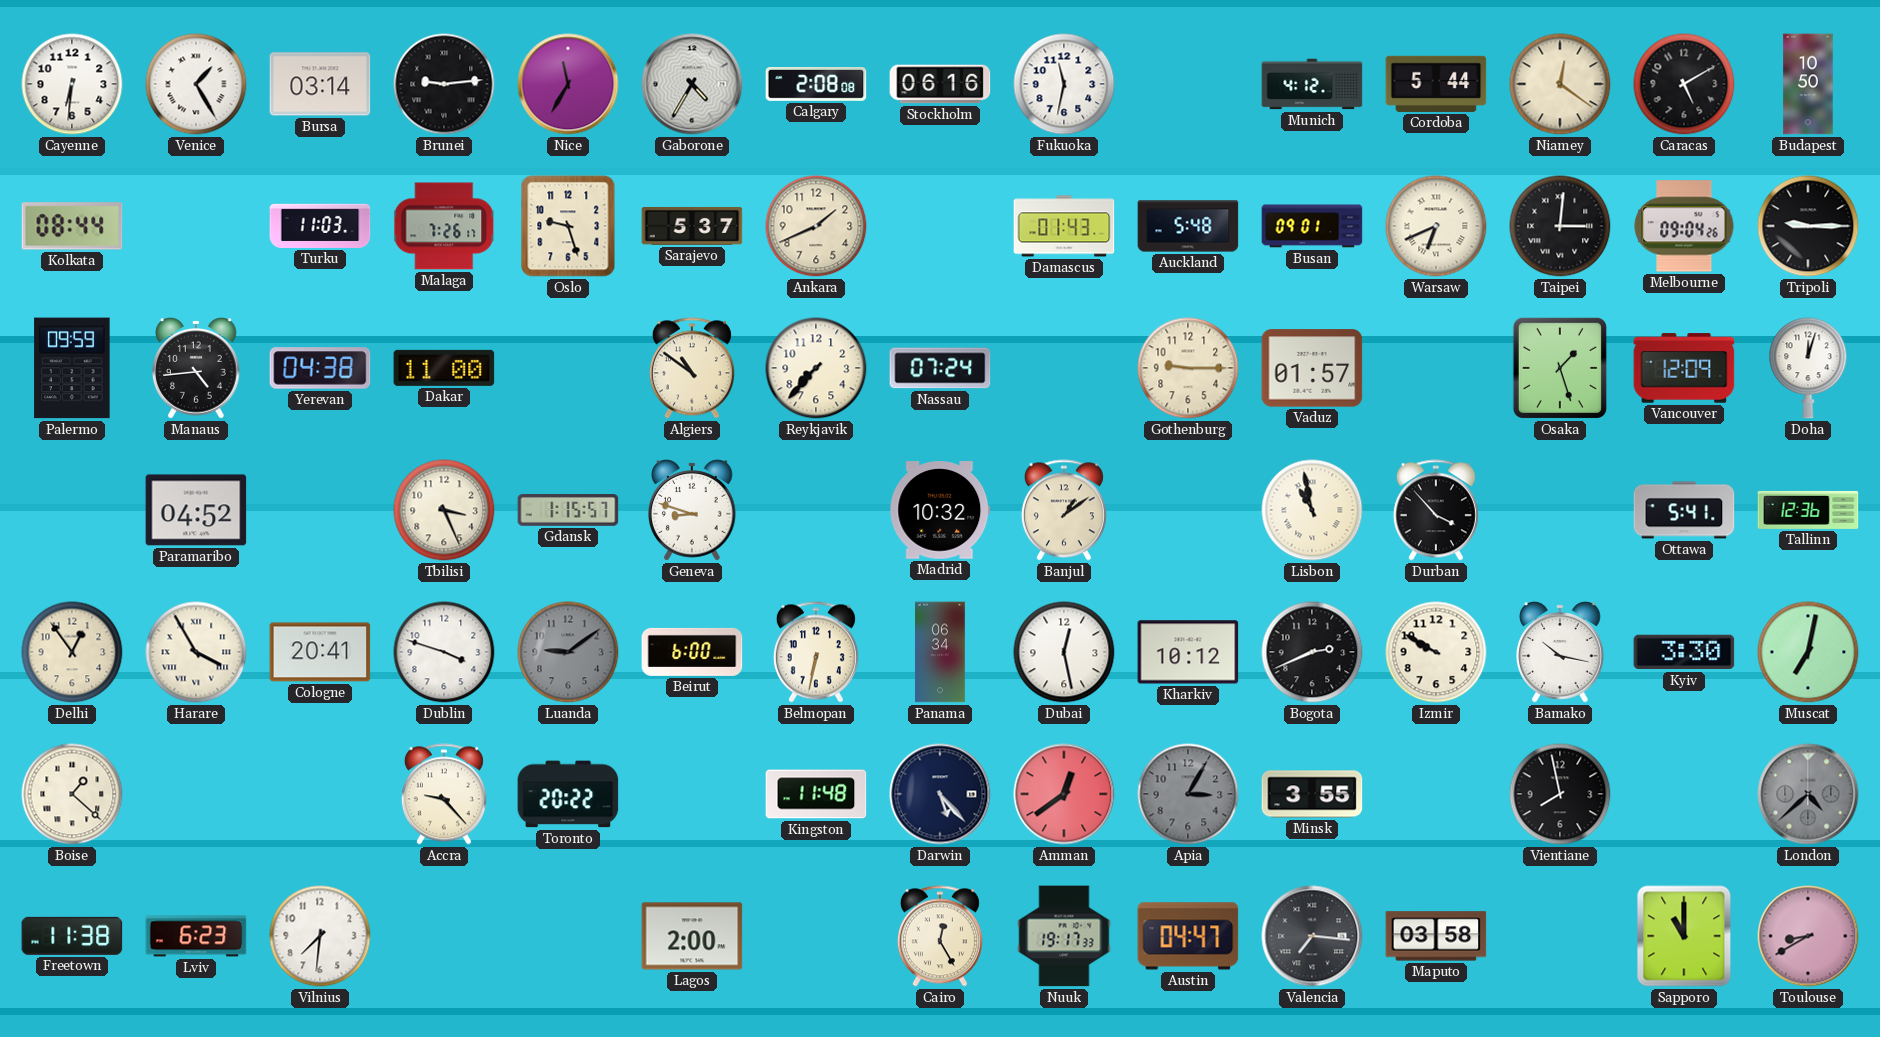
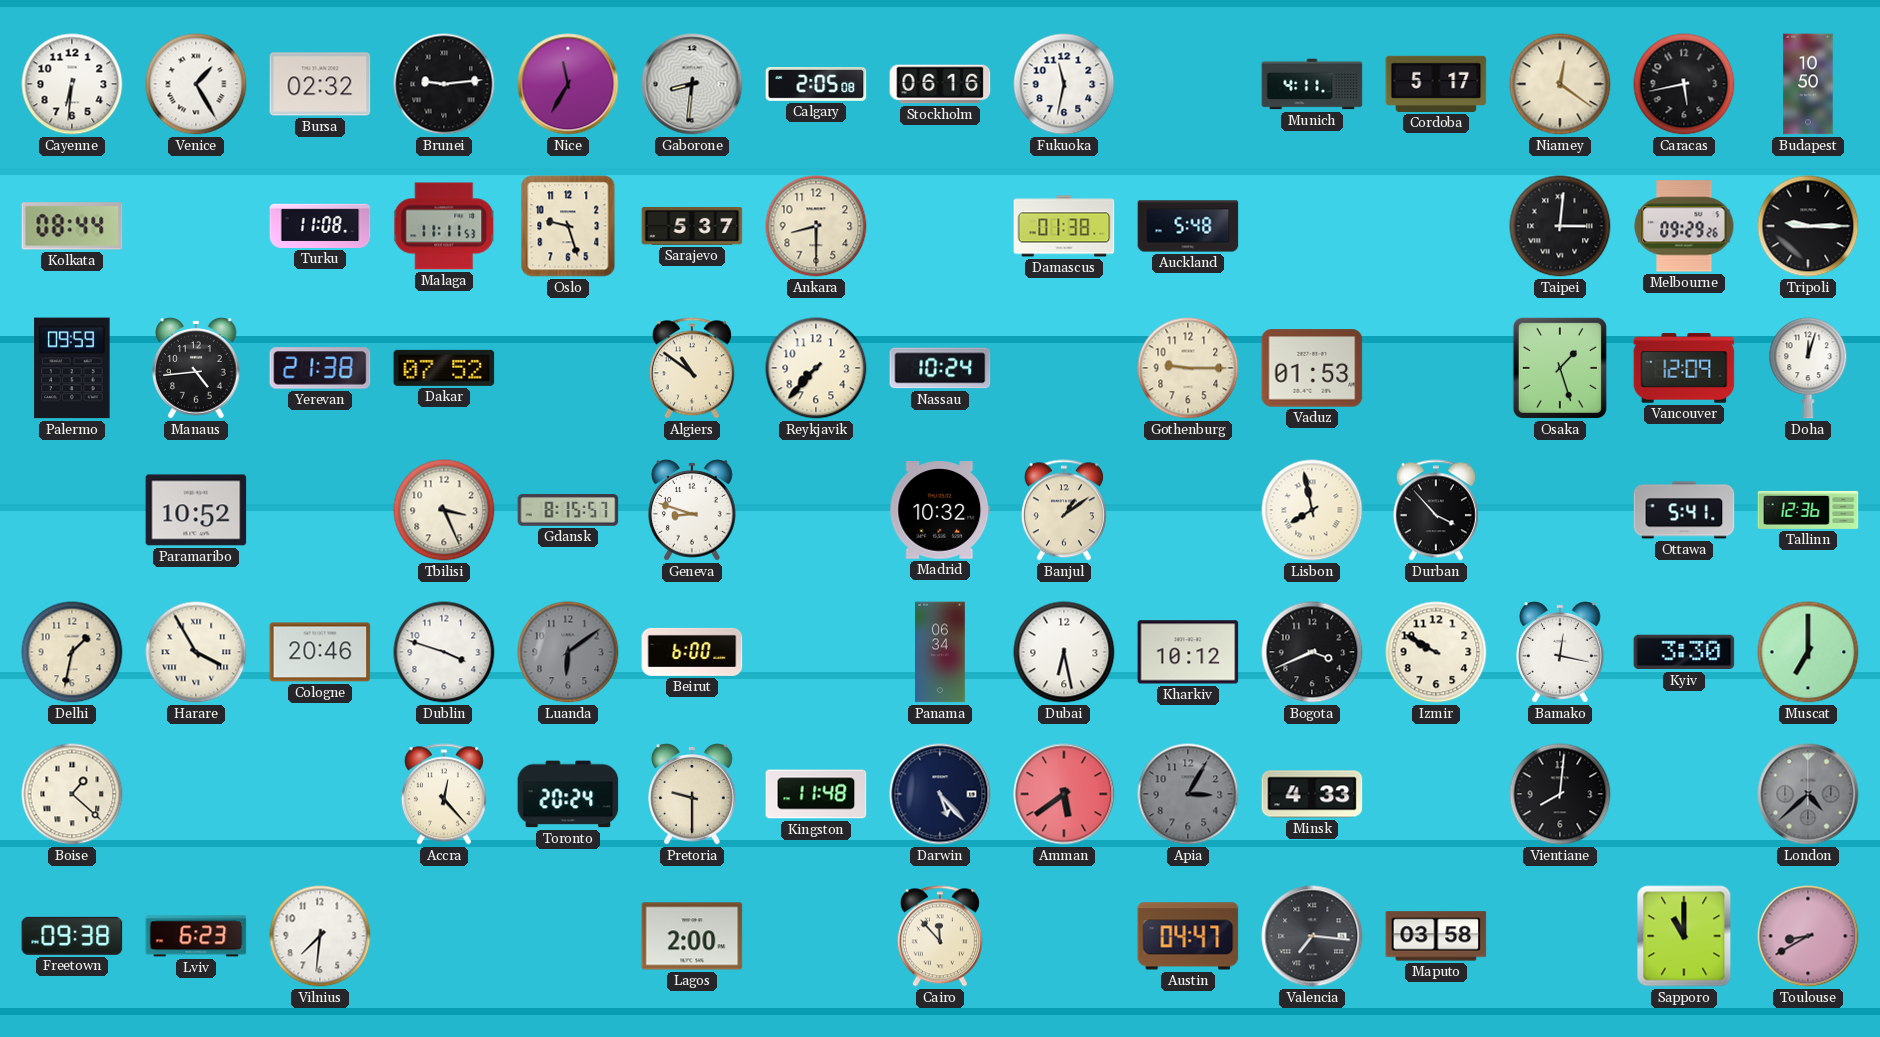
Bursa: 03:14 -> 02:32
Gaborone: 4:35 -> 8:31
Calgary: 2:08 -> 2:05
Munich: 4:12 -> 4:11
Cordoba: 5:44 -> 5:17
Caracas: 5:10 -> 5:43
Turku: 11:03 -> 11:08
Malaga: 7:26 -> 11:11
Ankara: 1:41 -> 8:30
Damascus: 01:43 -> 01:38
Busan: 09:01 -> none
Warsaw: 6:41 -> none
Melbourne: 09:04 -> 09:29
Yerevan: 04:38 -> 21:38
Dakar: 11:00 -> 07:52
Nassau: 07:24 -> 10:24
Vaduz: 01:57 -> 01:53
Paramaribo: 04:52 -> 10:52
Gdansk: 1:15 -> 8:15
Lisbon: 10:58 -> 7:58
Delhi: 12:54 -> 1:32
Cologne: 20:41 -> 20:46
Luanda: 9:09 -> 6:09
Belmopan: 6:32 -> none
Dubai: 12:28 -> 6:28
Bogota: 2:41 -> 3:41
Bamako: 10:17 -> 12:17
Muscat: 7:02 -> 7:00
Accra: 9:23 -> 12:23
Toronto: 20:22 -> 20:24
Pretoria: none -> 9:30
Amman: 12:39 -> 5:39
Minsk: 3:55 -> 4:33
Vientiane: 7:58 -> 8:01
Freetown: 11:38 -> 09:38
Cairo: 12:25 -> 11:53
Nuuk: 19:17 -> none
